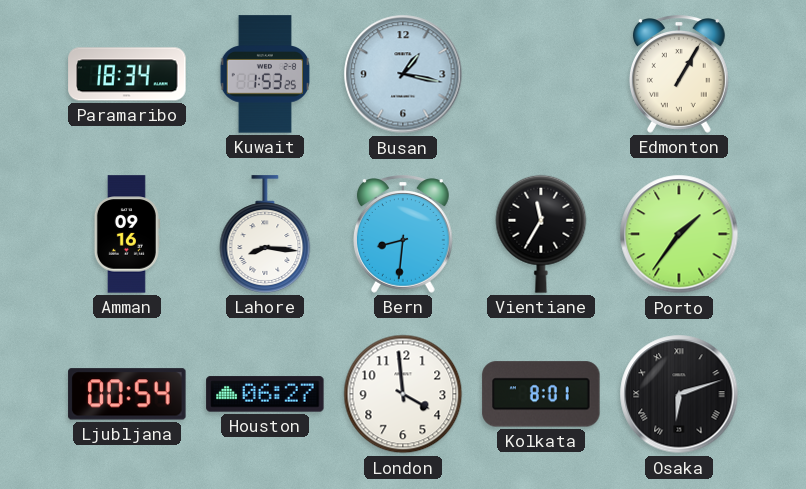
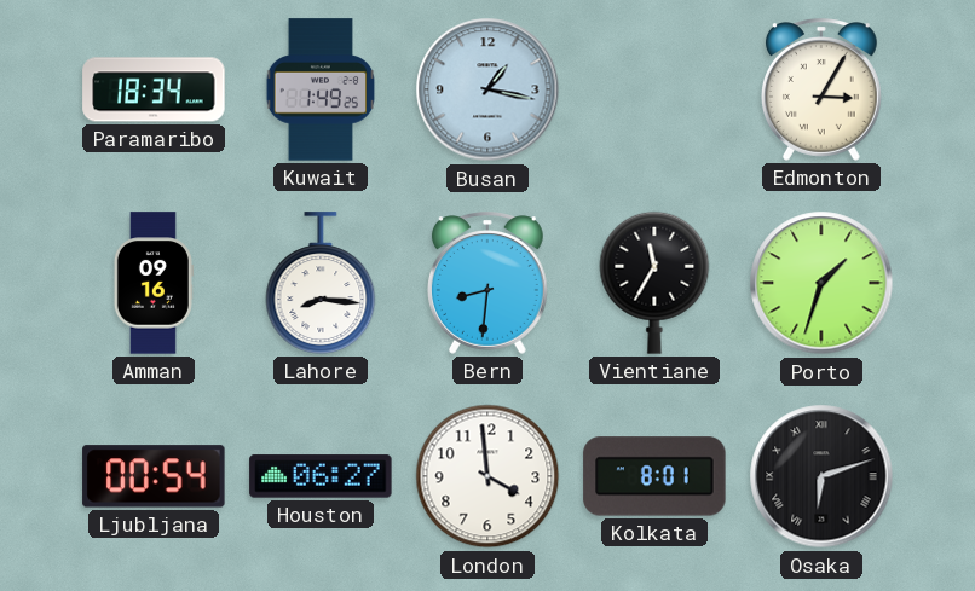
Kuwait: 1:53 -> 1:49
Edmonton: 1:05 -> 3:05
Porto: 1:36 -> 1:33
